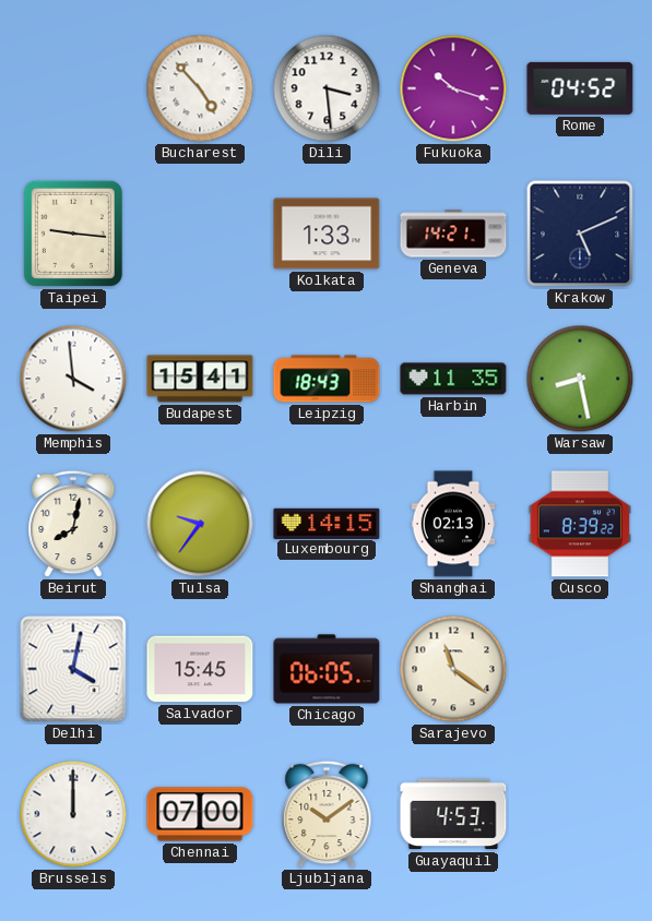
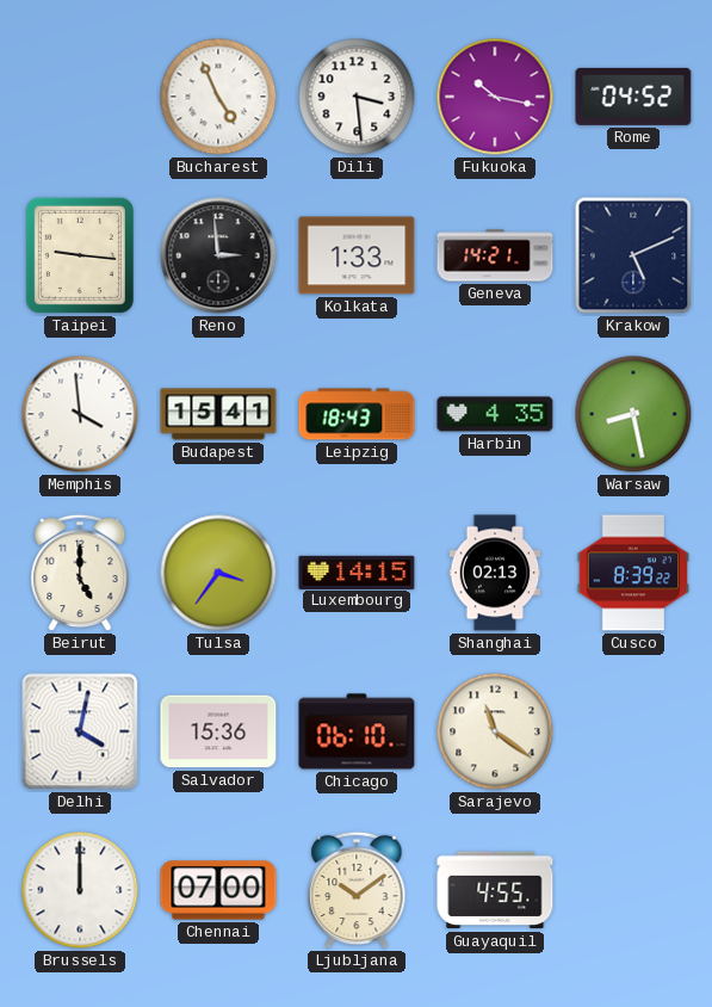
Bucharest: 4:53 -> 4:56
Fukuoka: 10:18 -> 10:17
Reno: none -> 2:59
Harbin: 11:35 -> 4:35
Beirut: 8:02 -> 5:00
Tulsa: 9:36 -> 3:36
Salvador: 15:45 -> 15:36
Chicago: 06:05 -> 06:10
Guayaquil: 4:53 -> 4:55
